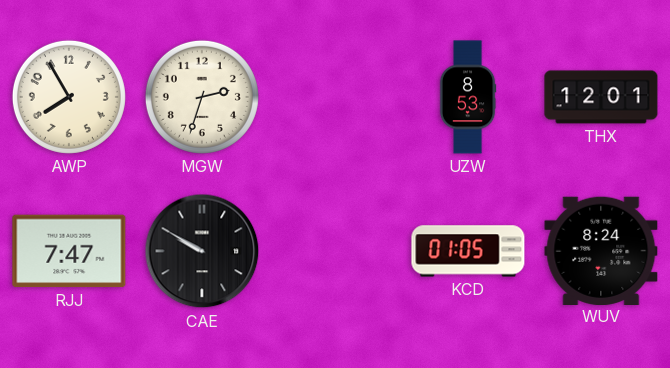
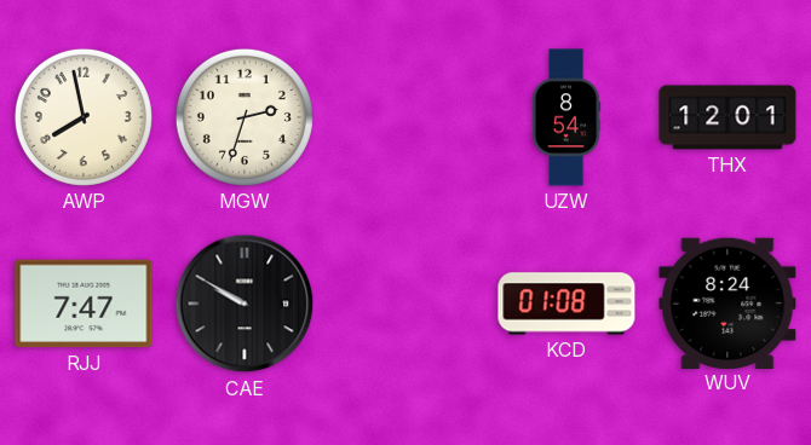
AWP: 7:55 -> 7:58
UZW: 8:53 -> 8:54
KCD: 01:05 -> 01:08
